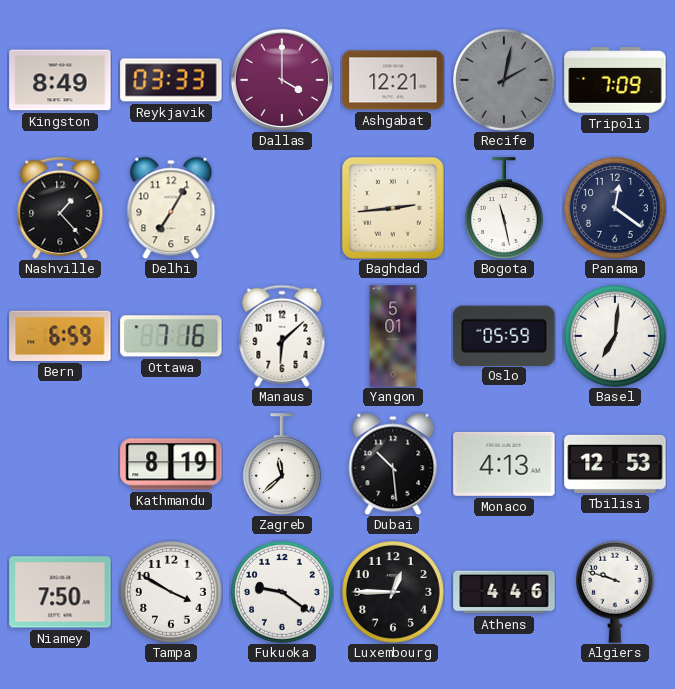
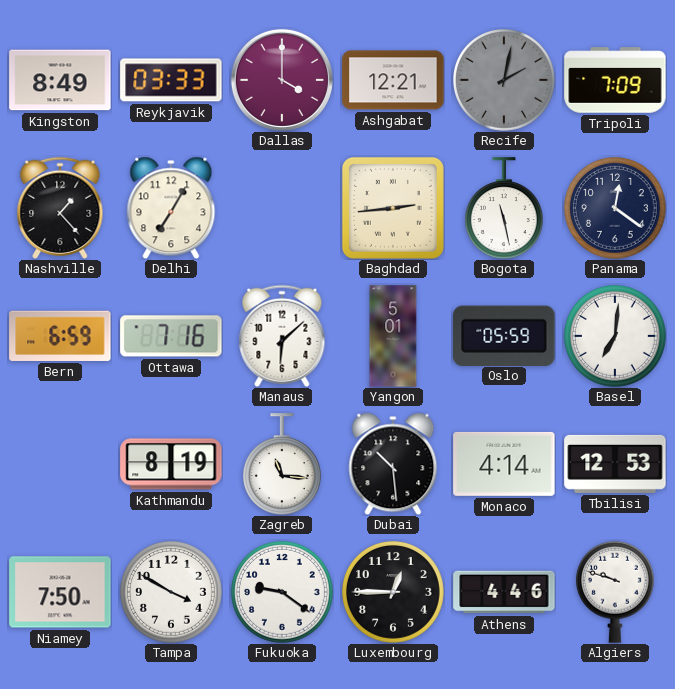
Zagreb: 11:38 -> 11:16
Monaco: 4:13 -> 4:14
